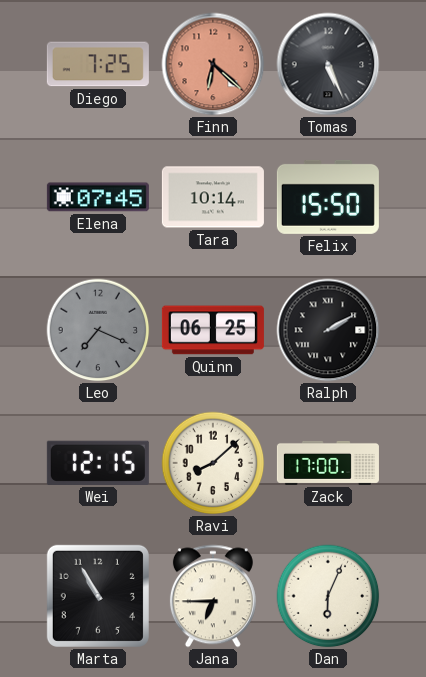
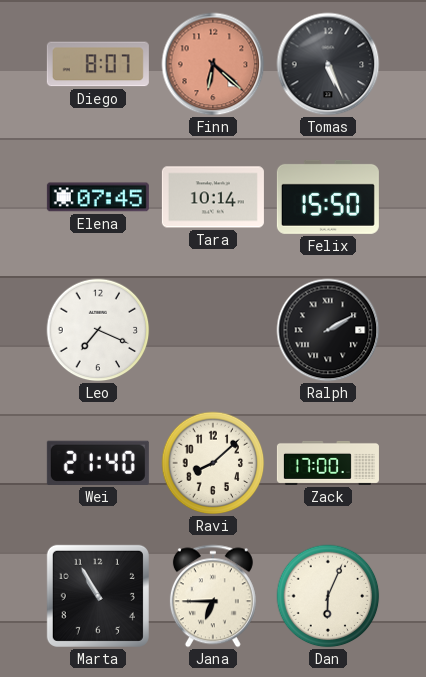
Diego: 7:25 -> 8:07
Leo dial: grey -> white
Quinn: 06:25 -> none
Wei: 12:15 -> 21:40
